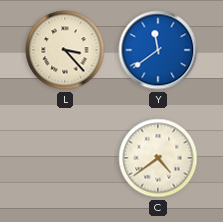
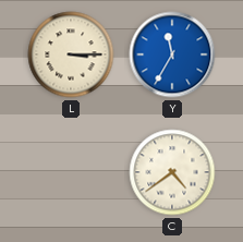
L: 3:23 -> 3:15
Y: 11:39 -> 11:35
